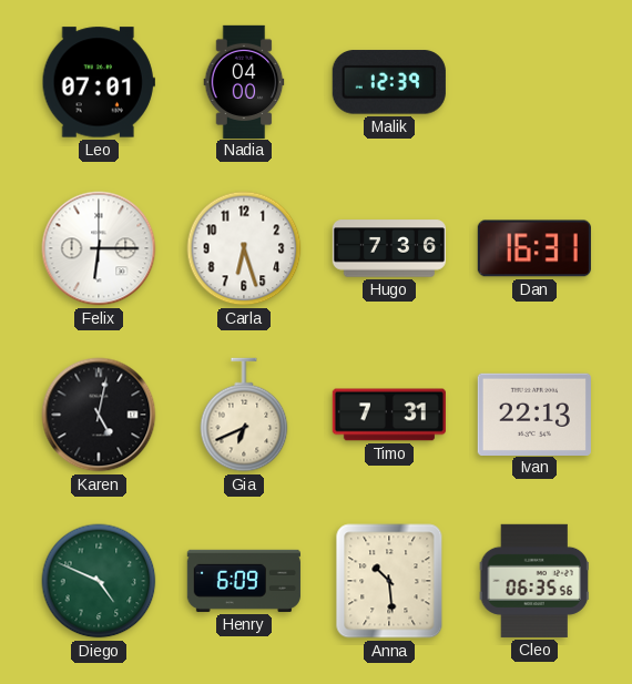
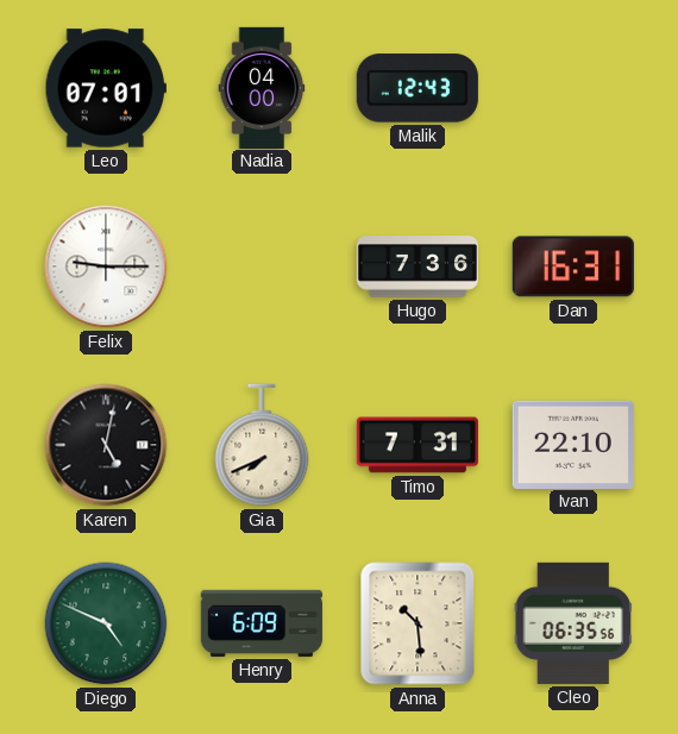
Malik: 12:39 -> 12:43
Felix: 6:15 -> 9:15
Carla: 6:27 -> none
Gia: 6:41 -> 7:41
Ivan: 22:13 -> 22:10
